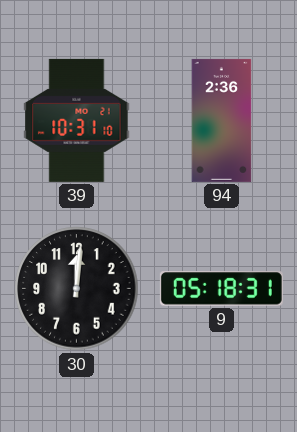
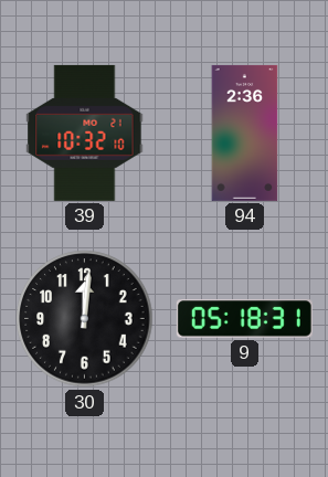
39: 10:31 -> 10:32
